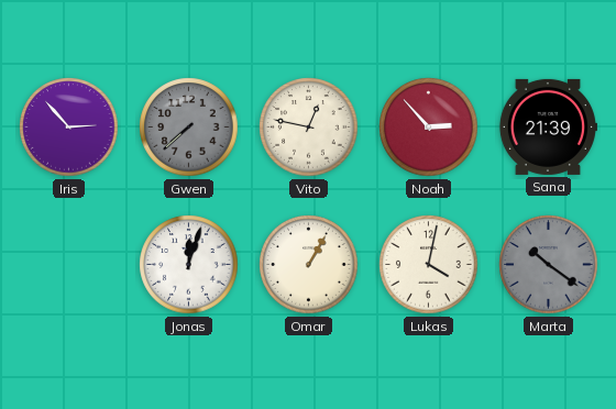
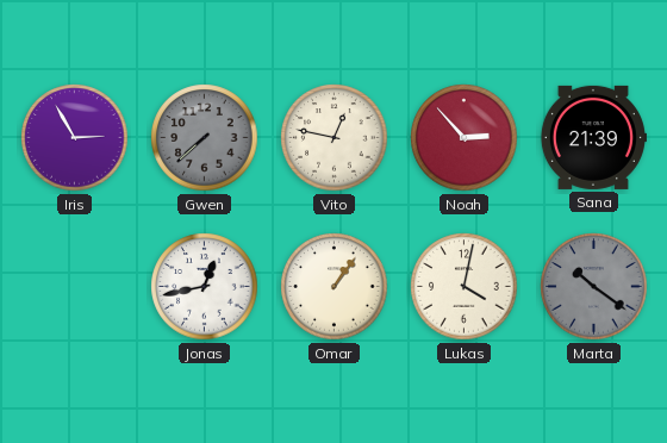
Iris: 2:53 -> 2:55
Jonas: 12:03 -> 12:43
Omar: 1:05 -> 1:06
